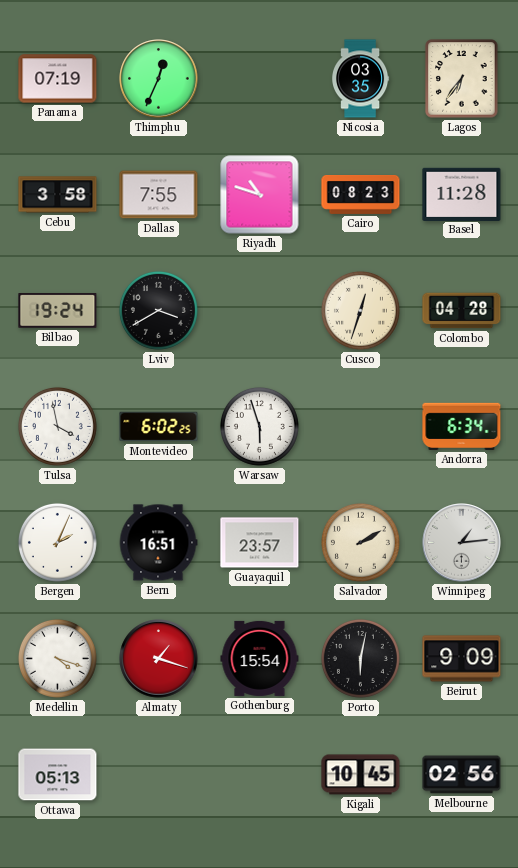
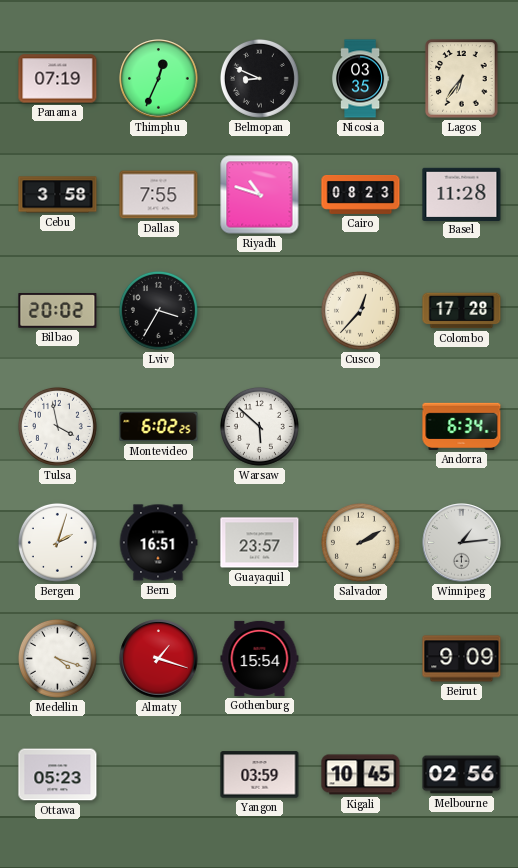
Belmopan: none -> 8:49
Bilbao: 19:24 -> 20:02
Lviv: 3:40 -> 3:35
Cusco: 12:33 -> 12:37
Colombo: 04:28 -> 17:28
Warsaw: 5:57 -> 5:52
Bergen: 2:04 -> 2:03
Porto: 6:02 -> none
Ottawa: 05:13 -> 05:23
Yangon: none -> 03:59
